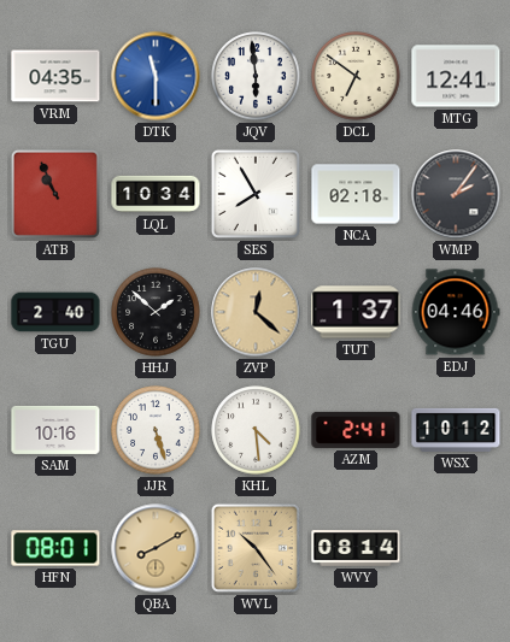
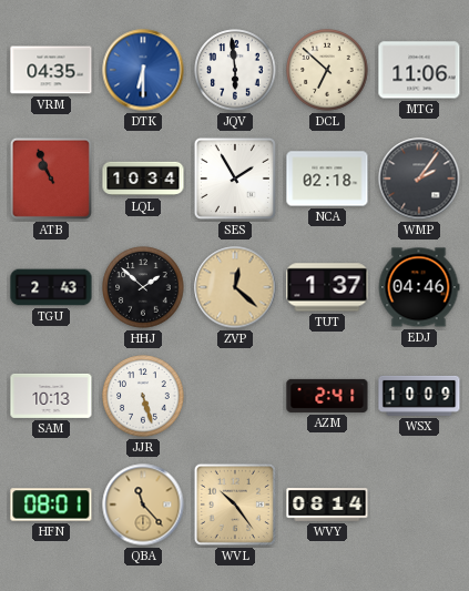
DTK: 11:30 -> 6:30
DCL: 6:51 -> 6:52
MTG: 12:41 -> 11:06
SES: 7:55 -> 1:55
TGU: 2:40 -> 2:43
SAM: 10:16 -> 10:13
KHL: 4:29 -> none
WSX: 10:12 -> 10:09
QBA: 8:10 -> 11:23
